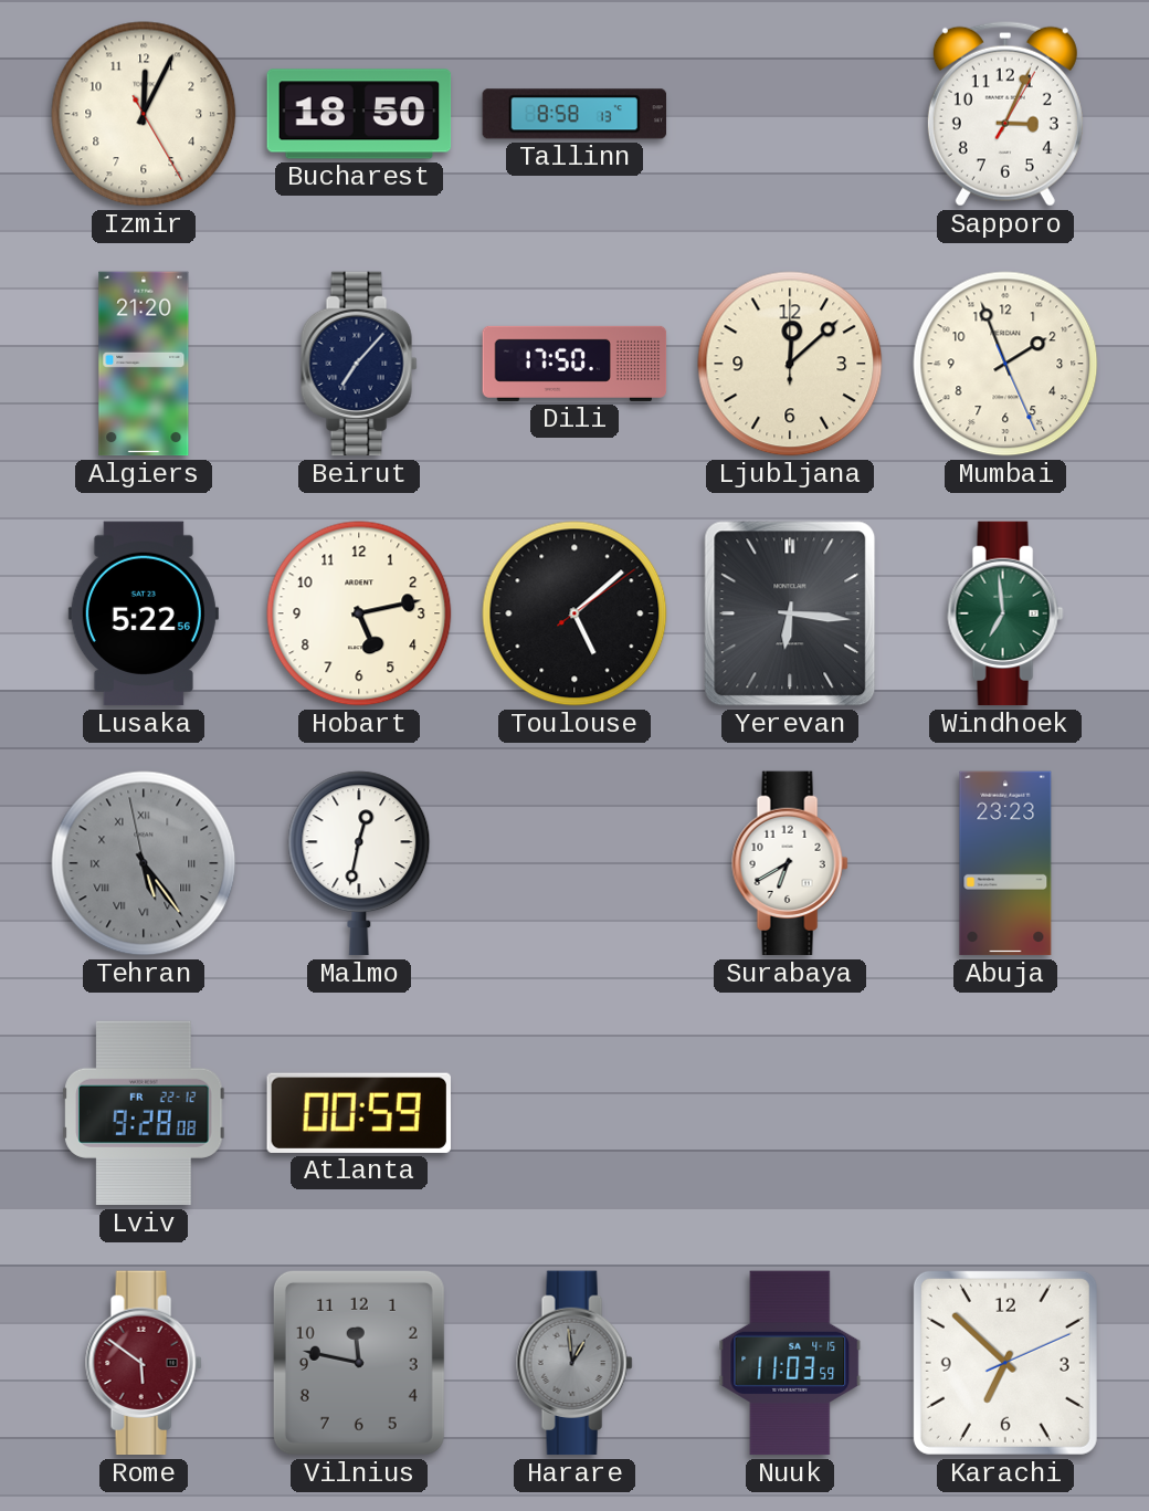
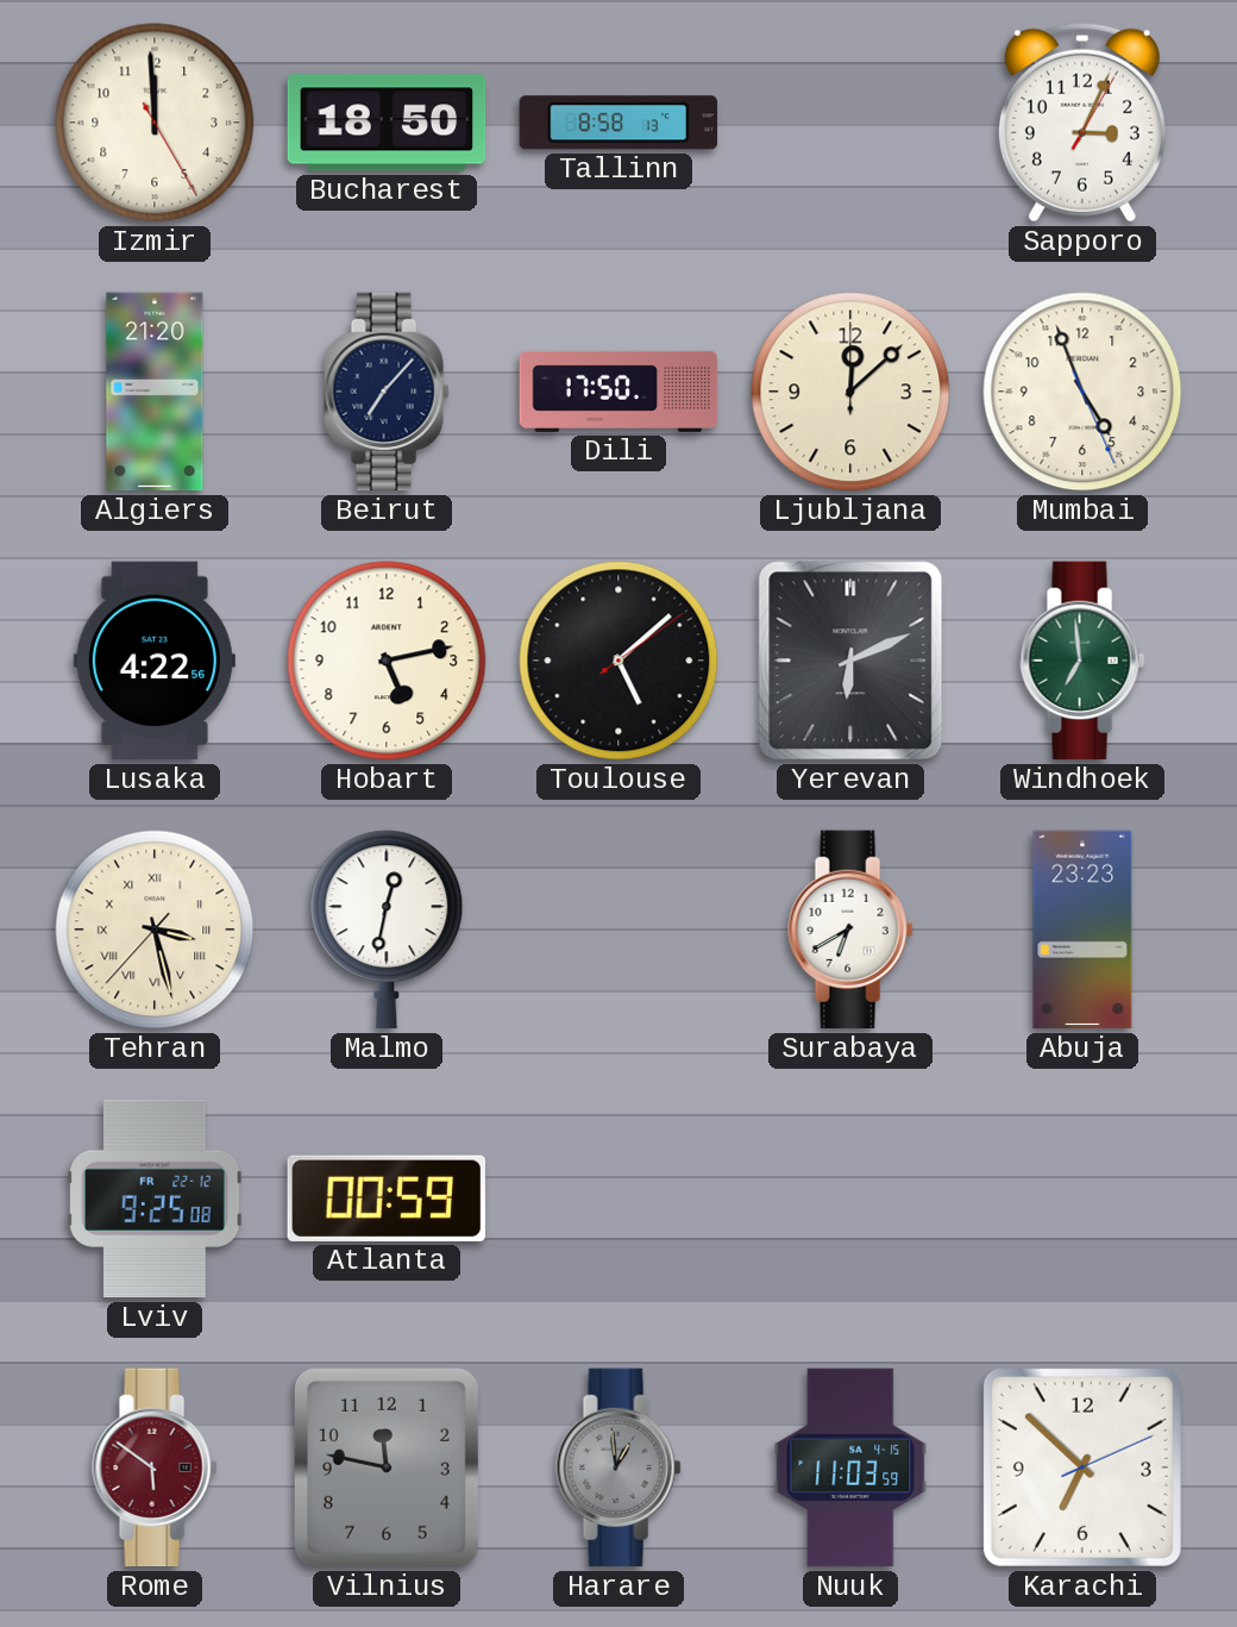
Izmir: 12:04 -> 11:59
Mumbai: 1:56 -> 4:56
Lusaka: 5:22 -> 4:22
Yerevan: 6:16 -> 6:11
Tehran: 5:23 -> 3:27
Tehran dial: grey -> cream
Lviv: 9:28 -> 9:25
